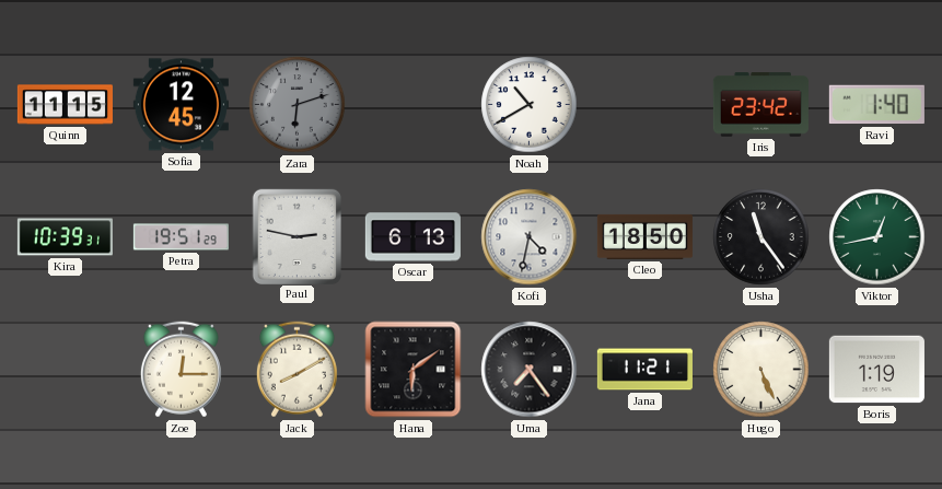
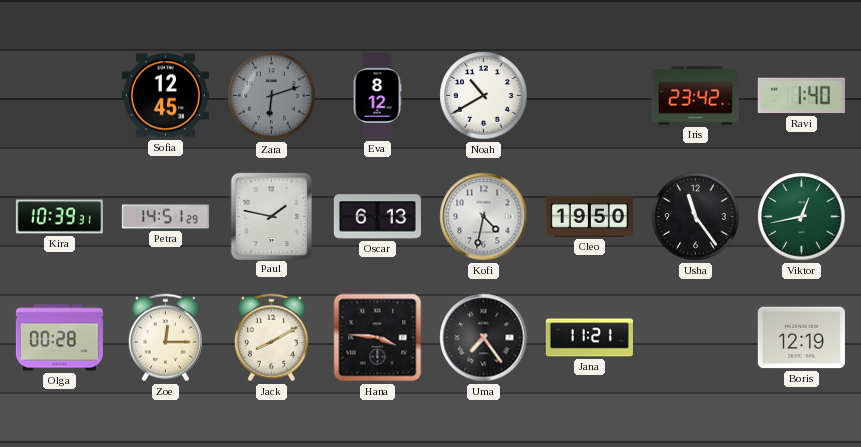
Quinn: 11:15 -> none
Eva: none -> 8:12
Petra: 19:51 -> 14:51
Paul: 2:47 -> 1:47
Cleo: 18:50 -> 19:50
Olga: none -> 00:28
Hana: 6:09 -> 3:46
Hugo: 5:26 -> none
Boris: 1:19 -> 12:19
